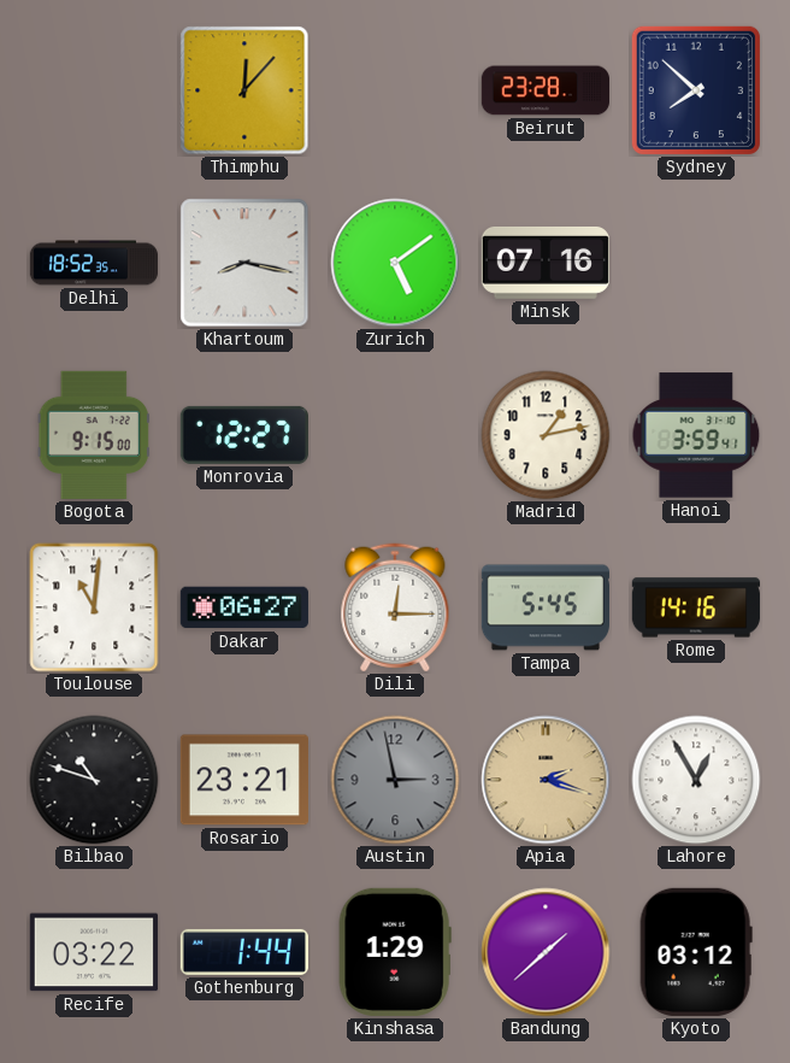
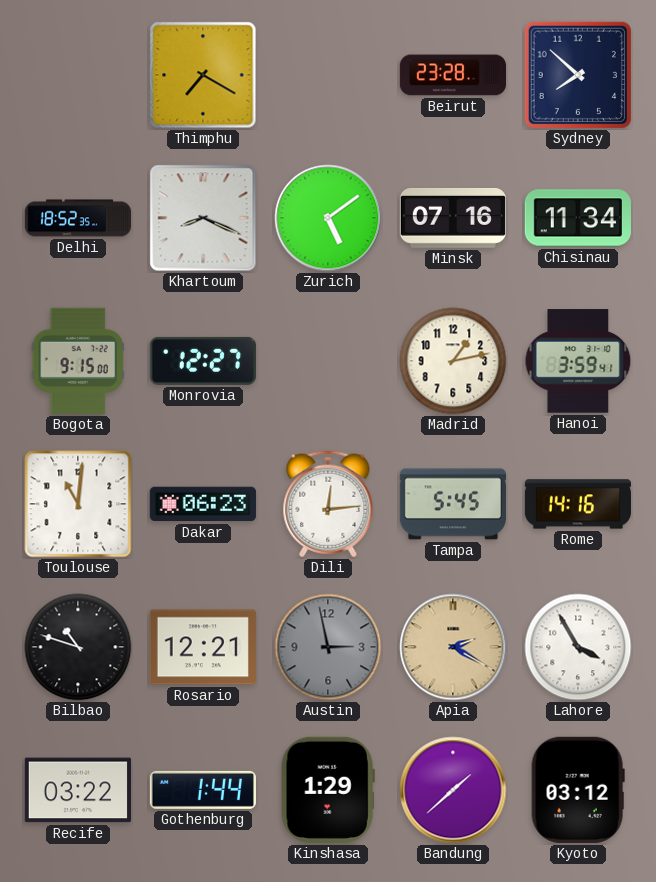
Thimphu: 12:07 -> 7:20
Khartoum: 8:17 -> 8:19
Chisinau: none -> 11:34
Dakar: 06:27 -> 06:23
Dili: 12:15 -> 12:14
Rosario: 23:21 -> 12:21
Apia: 2:18 -> 2:20
Lahore: 12:55 -> 3:55
